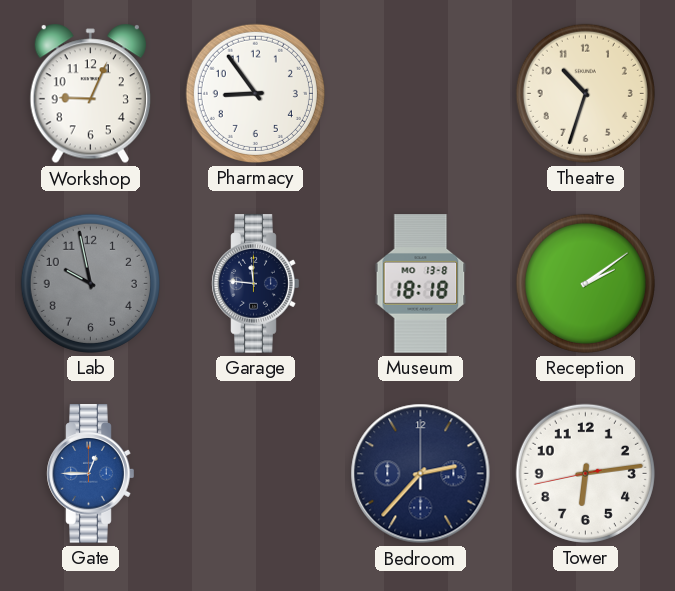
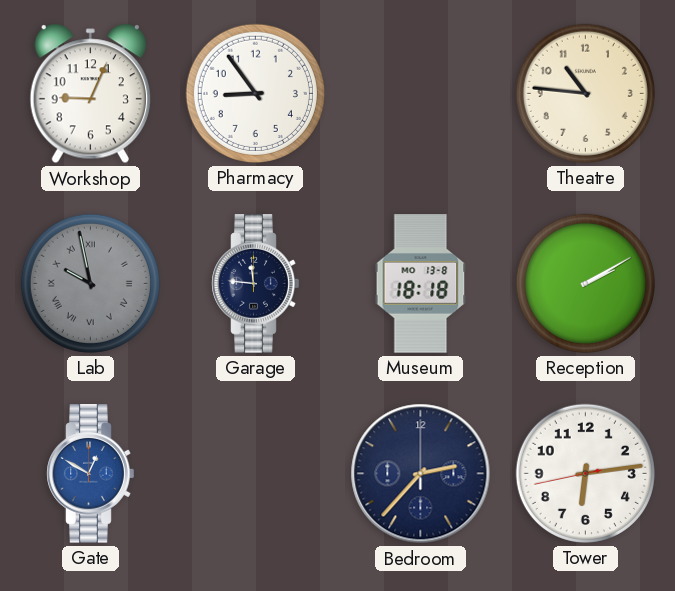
Theatre: 10:33 -> 10:46
Lab numerals: Arabic -> Roman
Reception: 2:09 -> 2:10
Gate: 12:45 -> 12:50
